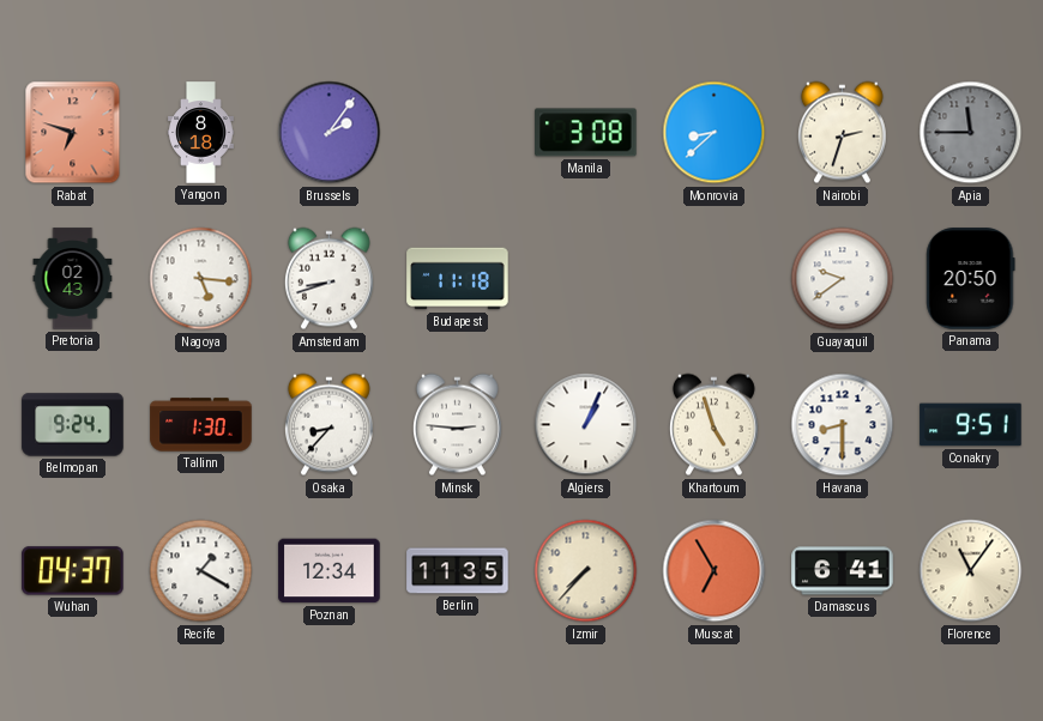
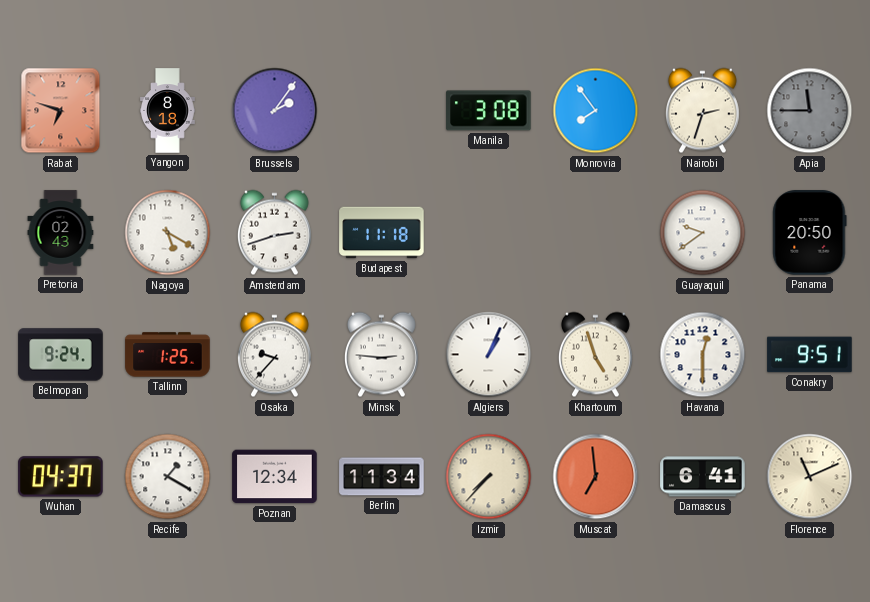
Monrovia: 8:38 -> 7:54
Nagoya: 5:16 -> 5:20
Amsterdam: 8:42 -> 2:42
Tallinn: 1:30 -> 1:25
Osaka: 8:37 -> 9:37
Havana: 8:30 -> 12:30
Berlin: 11:35 -> 11:34
Muscat: 6:55 -> 6:59
Florence: 11:06 -> 11:11
